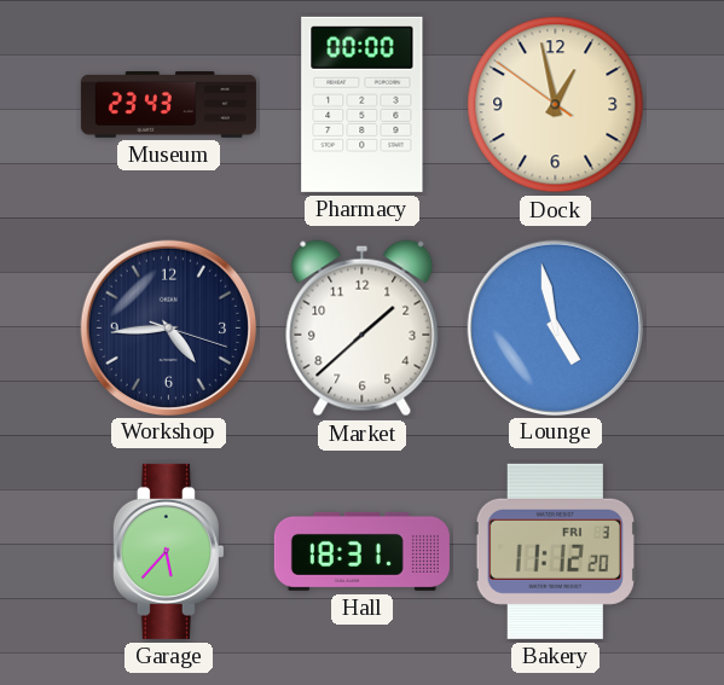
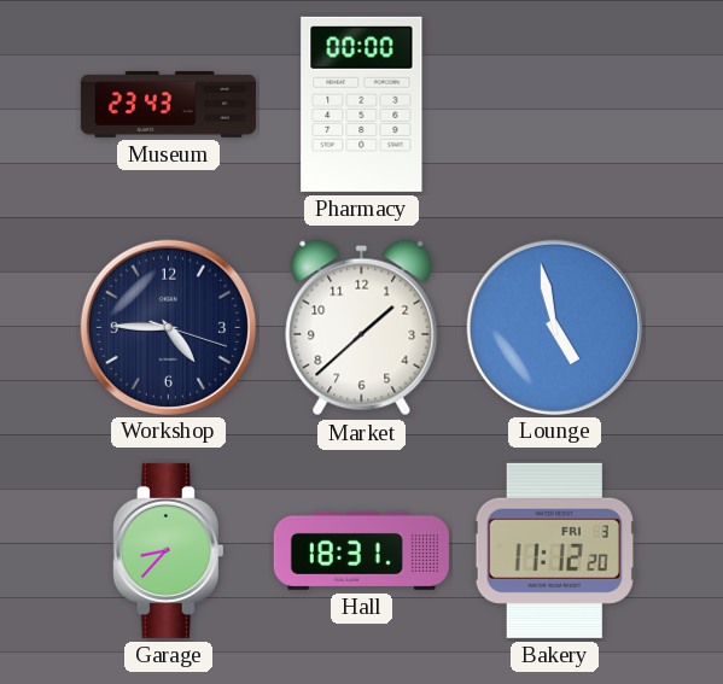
Dock: 12:57 -> none
Workshop: 4:44 -> 4:45
Garage: 5:37 -> 8:37
